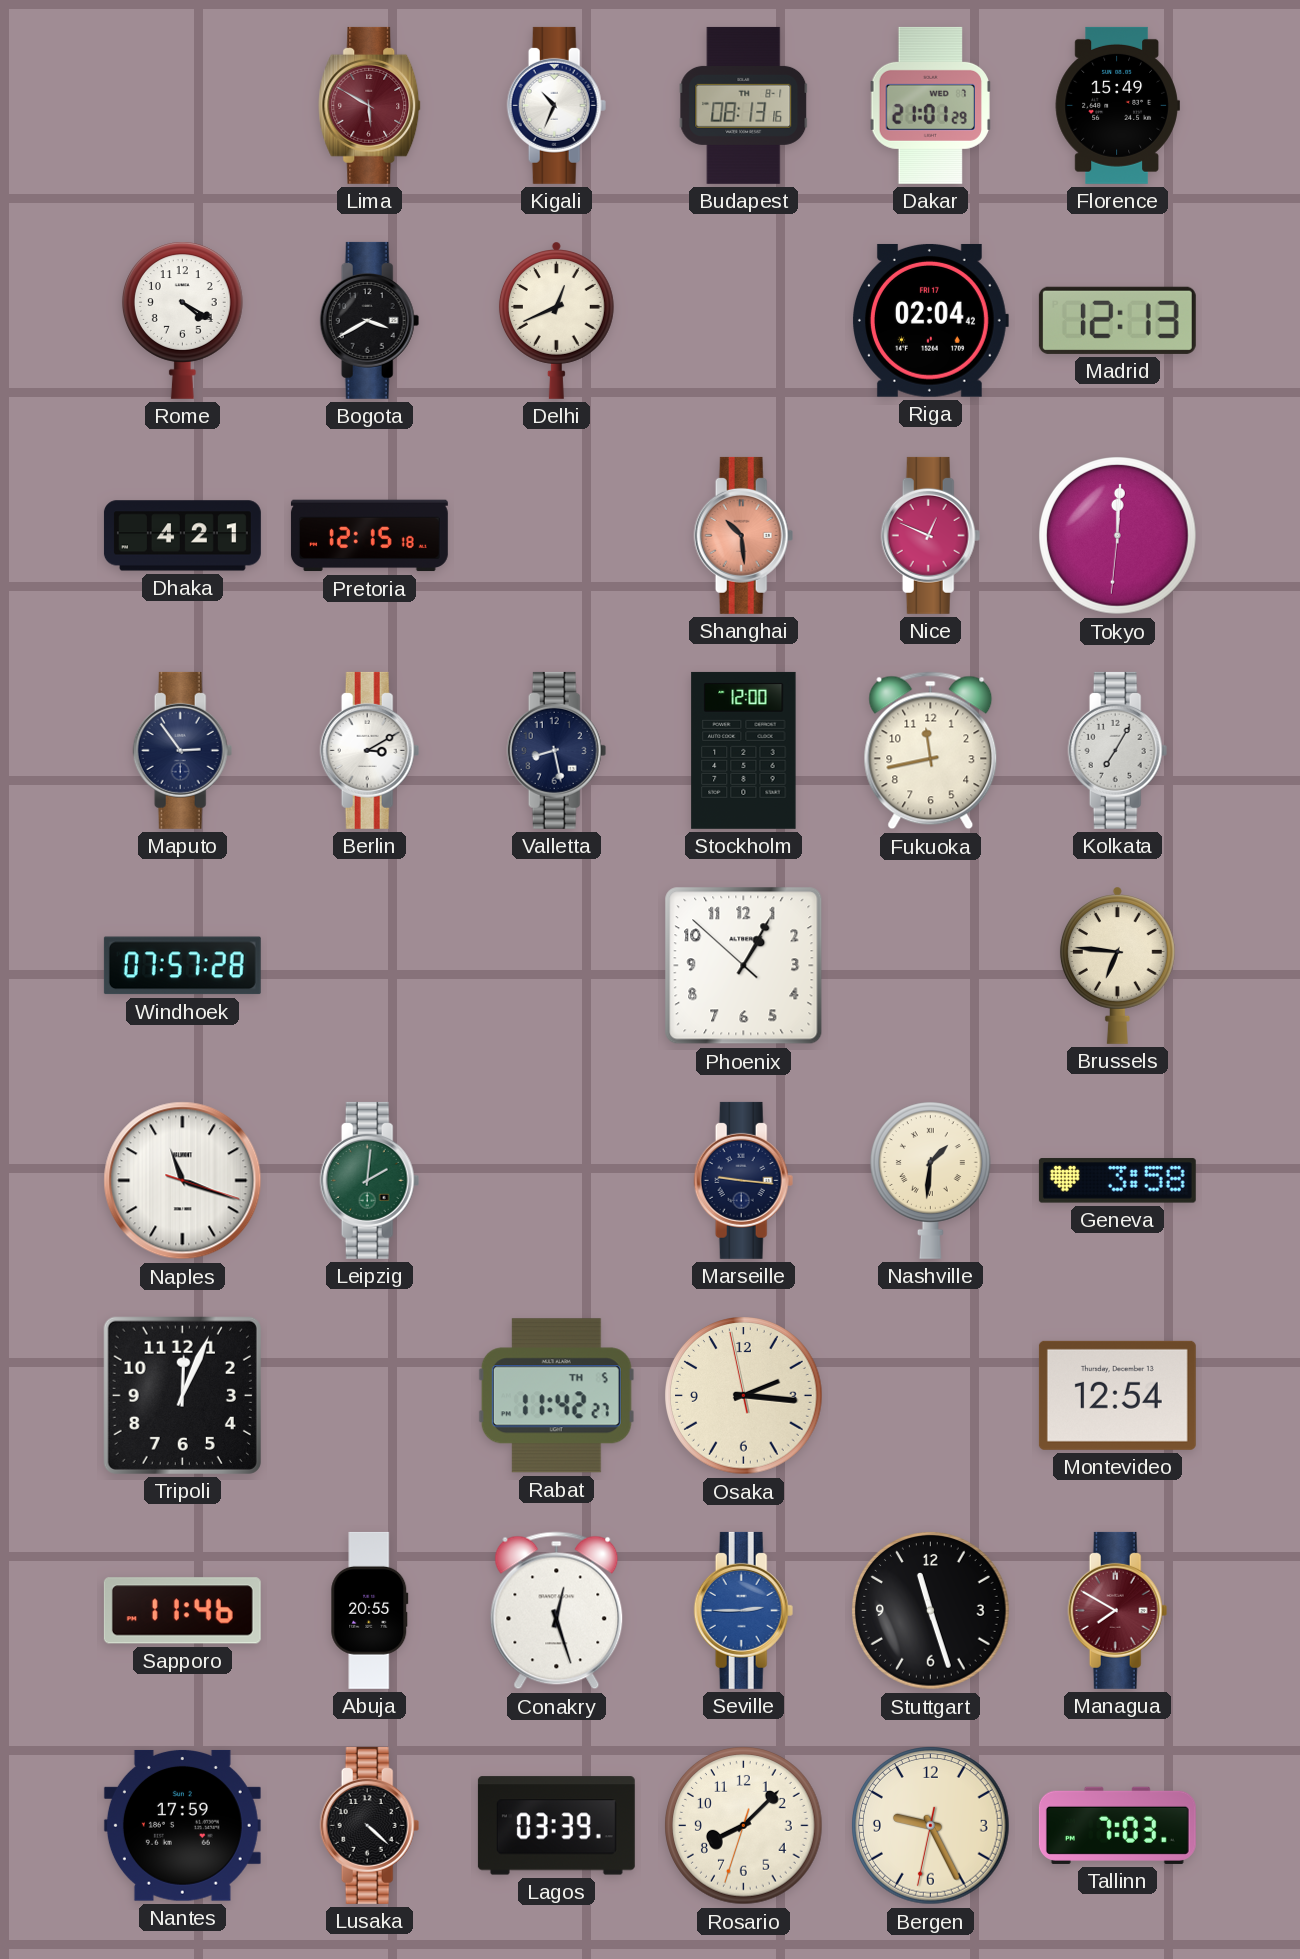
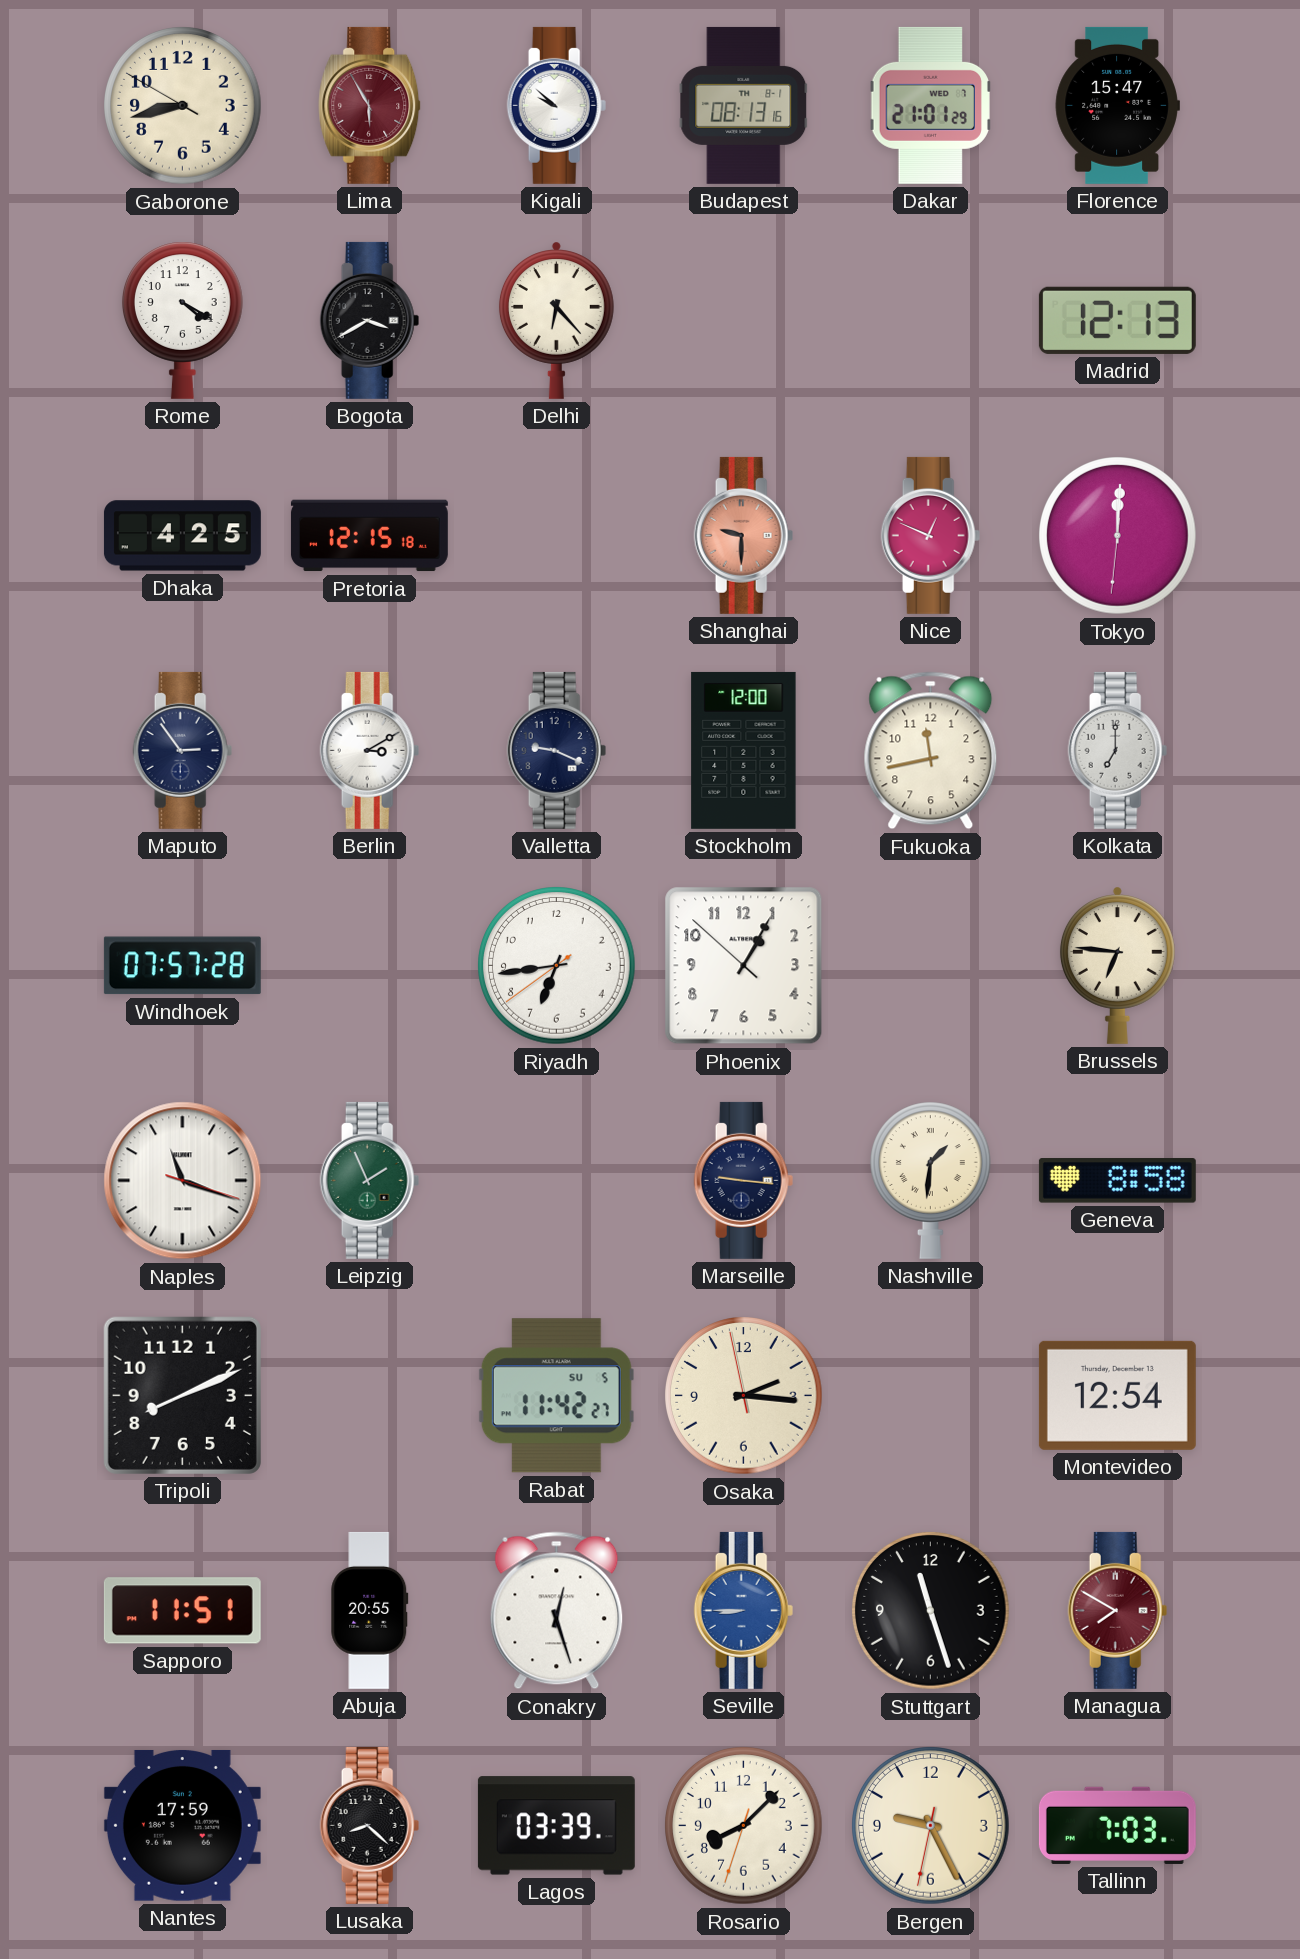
Gaborone: none -> 8:42
Lima: 5:50 -> 5:55
Kigali: 10:34 -> 9:52
Florence: 15:49 -> 15:47
Delhi: 12:41 -> 6:23
Riga: 02:04 -> none
Dhaka: 4:21 -> 4:25
Shanghai: 10:29 -> 9:30
Valletta: 8:28 -> 9:19
Kolkata: 7:05 -> 7:00
Riyadh: none -> 6:43
Leipzig: 2:01 -> 1:56
Geneva: 3:58 -> 8:58
Tripoli: 12:04 -> 8:11
Rabat date: TH 5 -> SU 5
Sapporo: 11:46 -> 11:51
Seville: 2:45 -> 8:45
Lusaka: 4:22 -> 8:22
